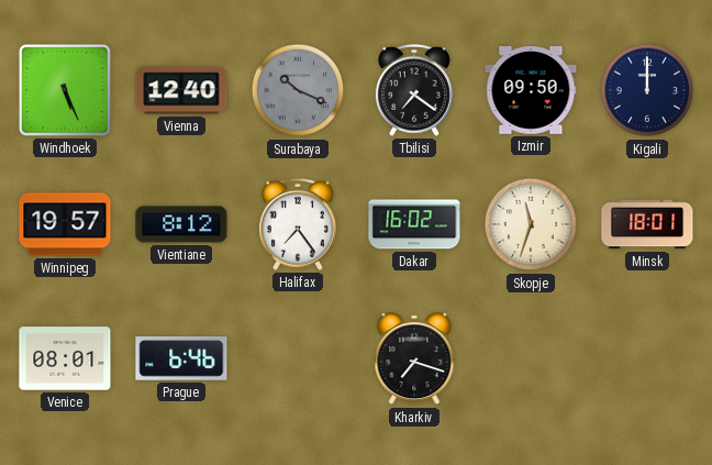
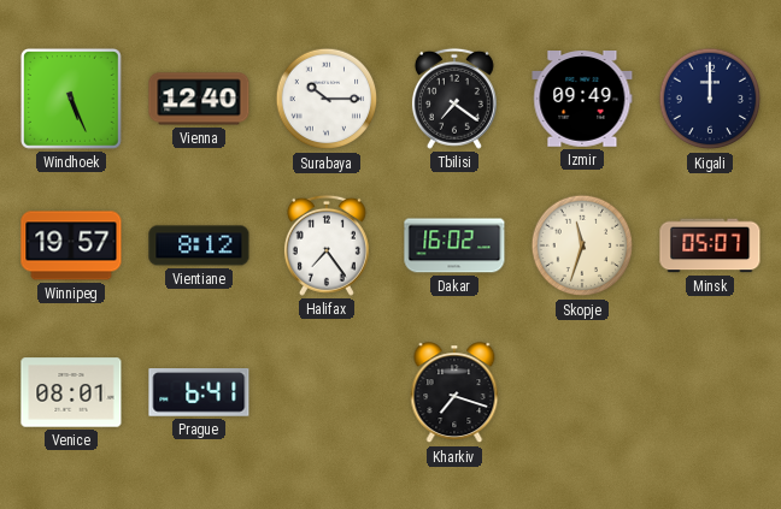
Surabaya: 10:19 -> 10:15
Surabaya dial: grey -> white
Izmir: 09:50 -> 09:49
Minsk: 18:01 -> 05:07
Prague: 6:46 -> 6:41
